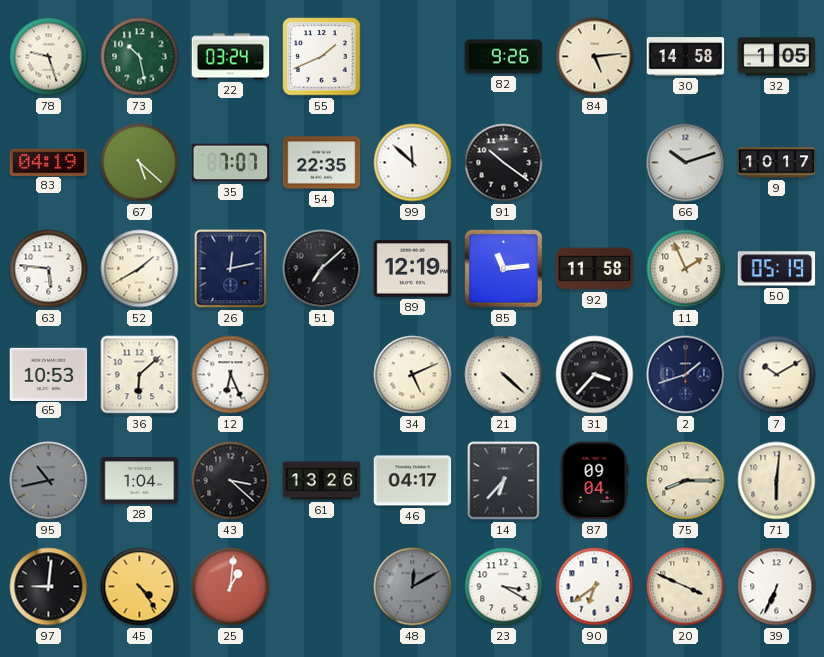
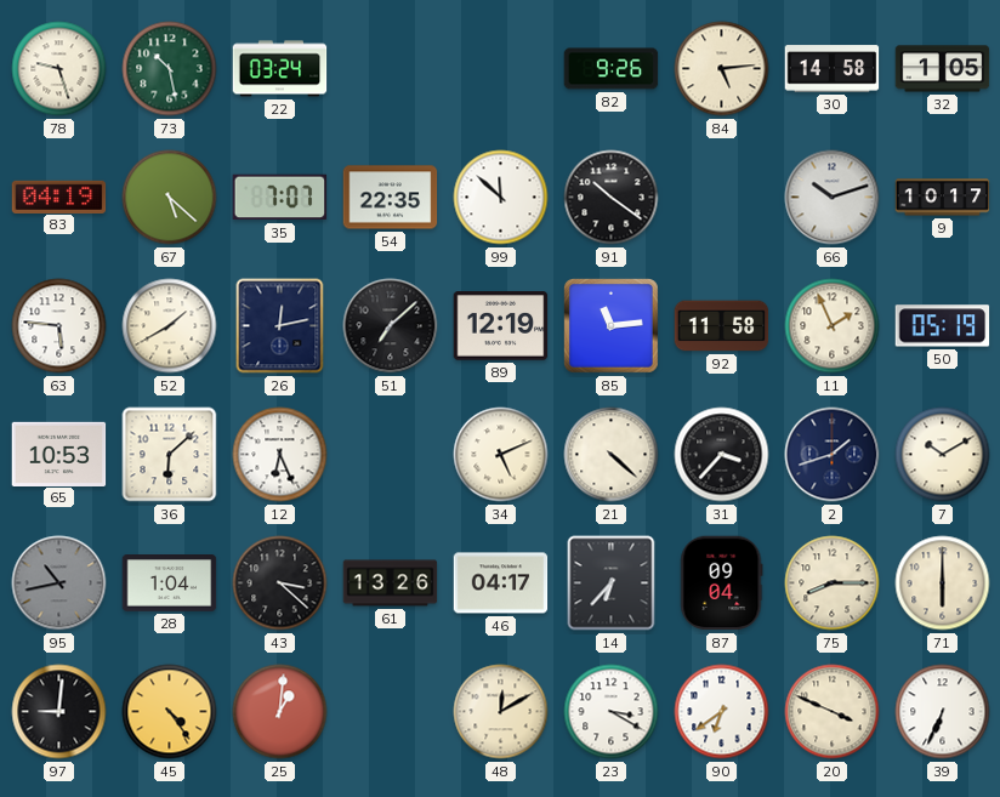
55: 1:41 -> none
71: 6:01 -> 6:00
48 dial: grey -> cream
